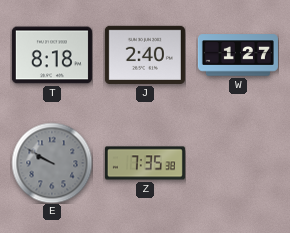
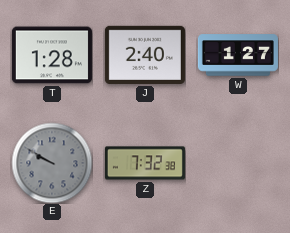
T: 8:18 -> 1:28
Z: 7:35 -> 7:32
